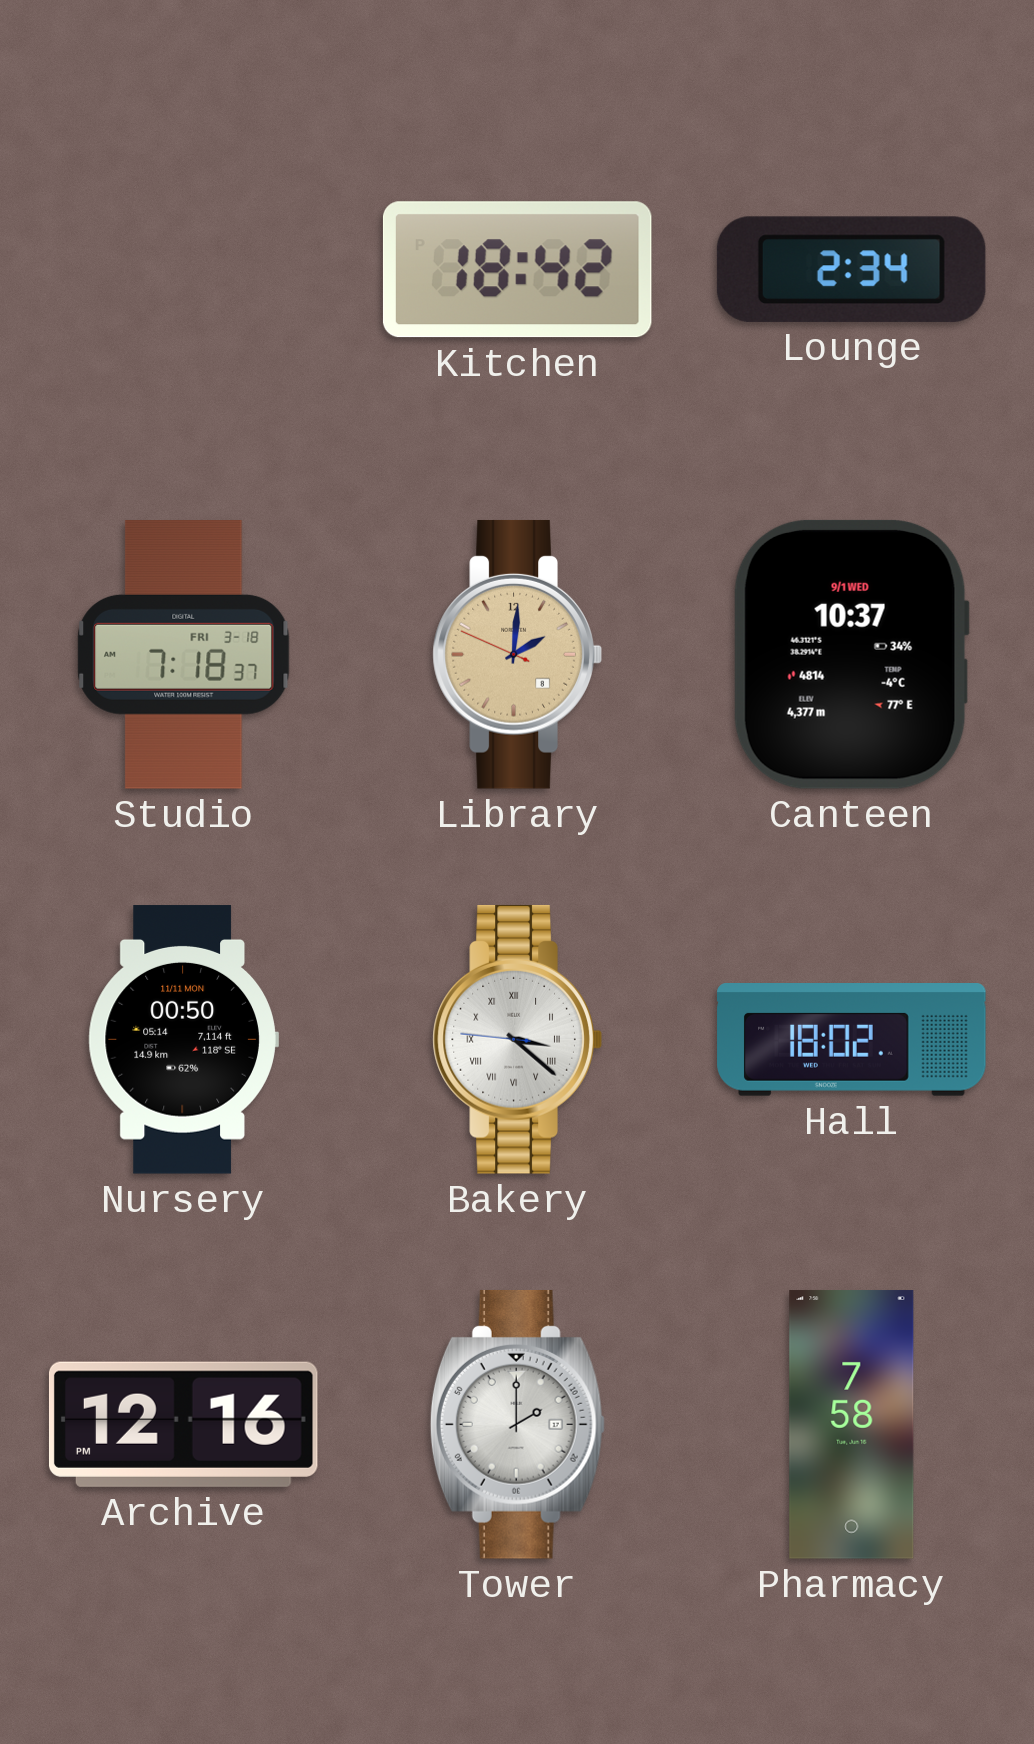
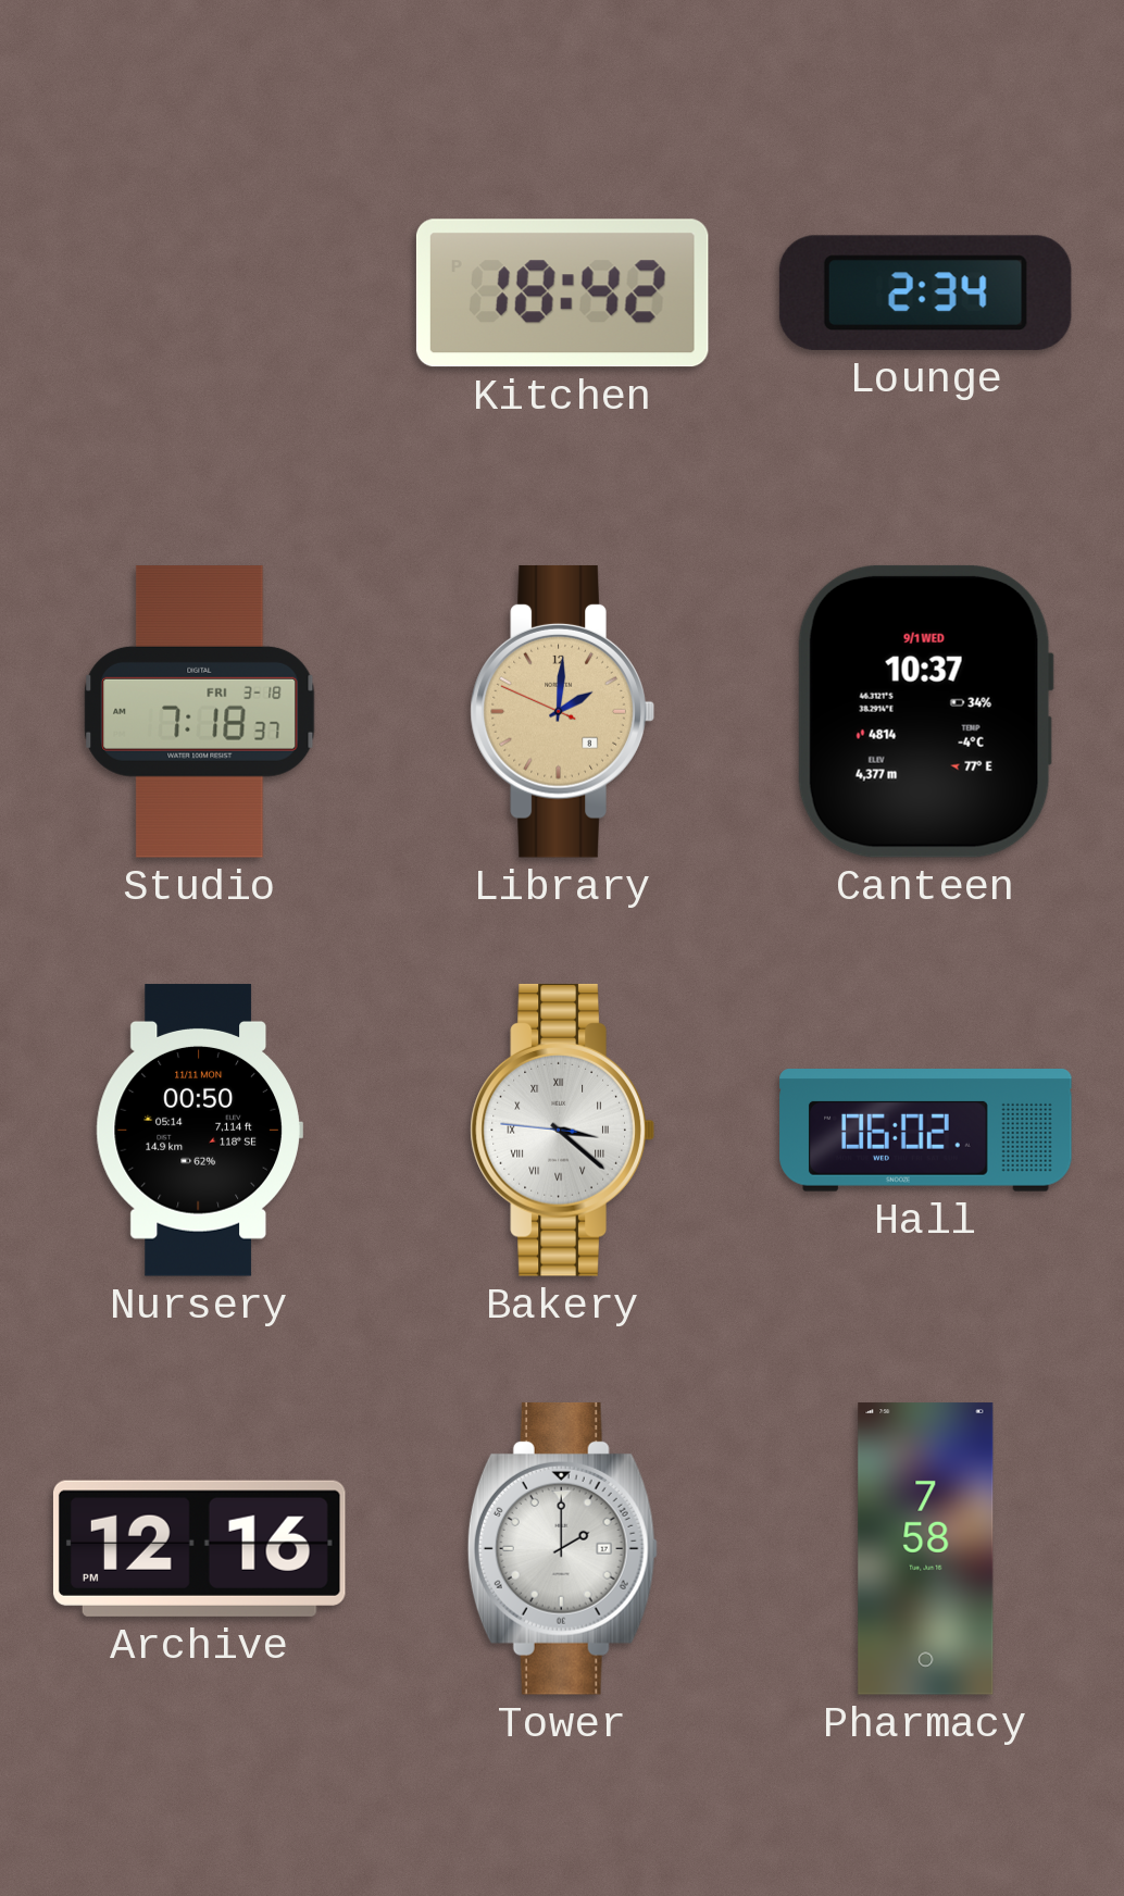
Hall: 18:02 -> 06:02
